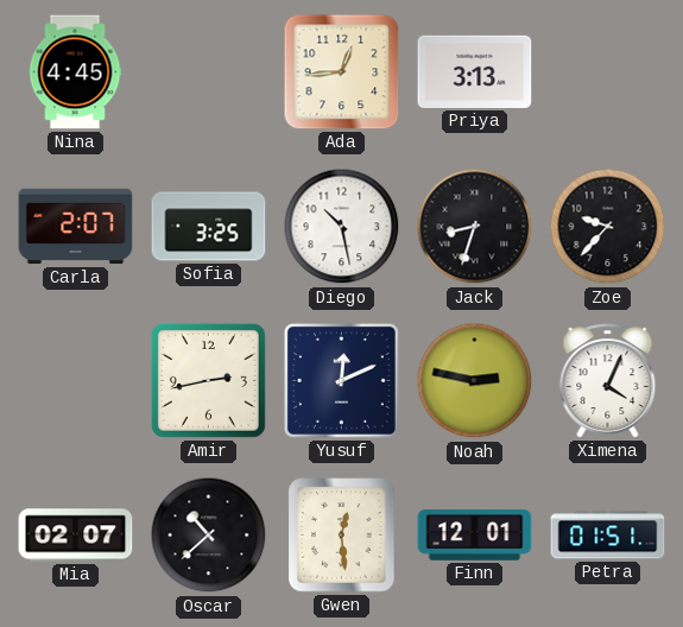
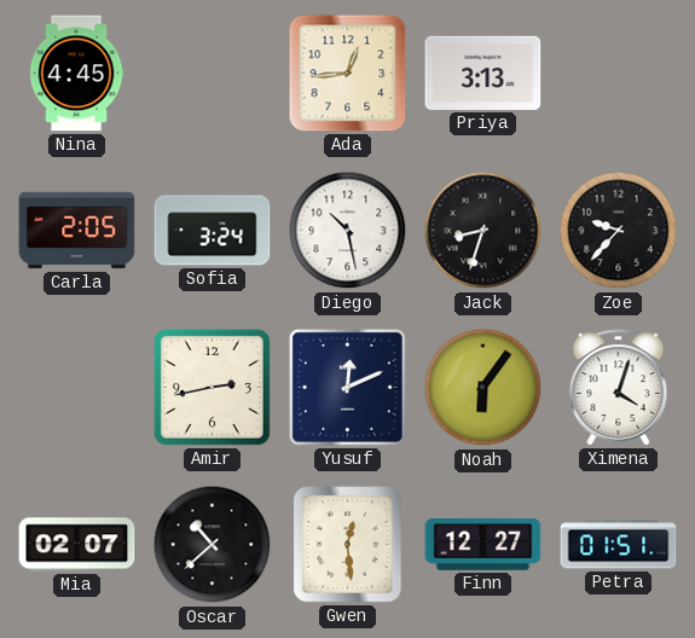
Carla: 2:07 -> 2:05
Sofia: 3:25 -> 3:24
Noah: 2:47 -> 6:06
Ximena: 4:04 -> 4:03
Finn: 12:01 -> 12:27
